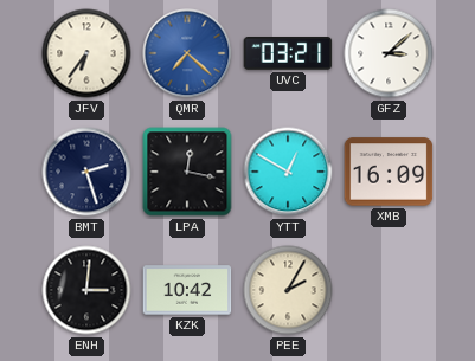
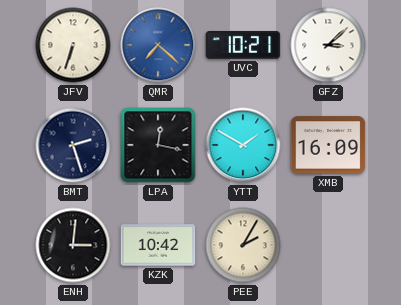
JFV: 6:36 -> 6:33
UVC: 03:21 -> 10:21
YTT: 12:50 -> 1:50
